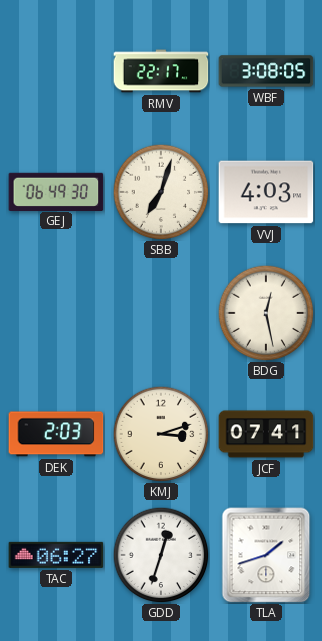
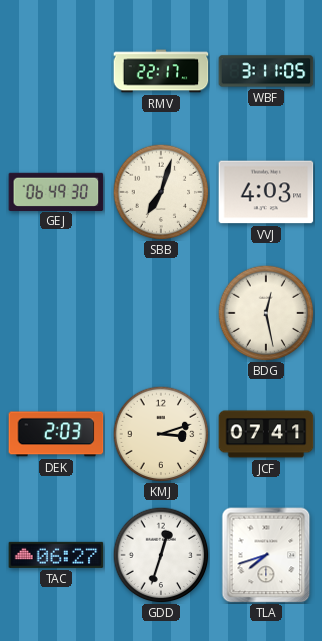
WBF: 3:08 -> 3:11
TLA: 1:42 -> 7:42
